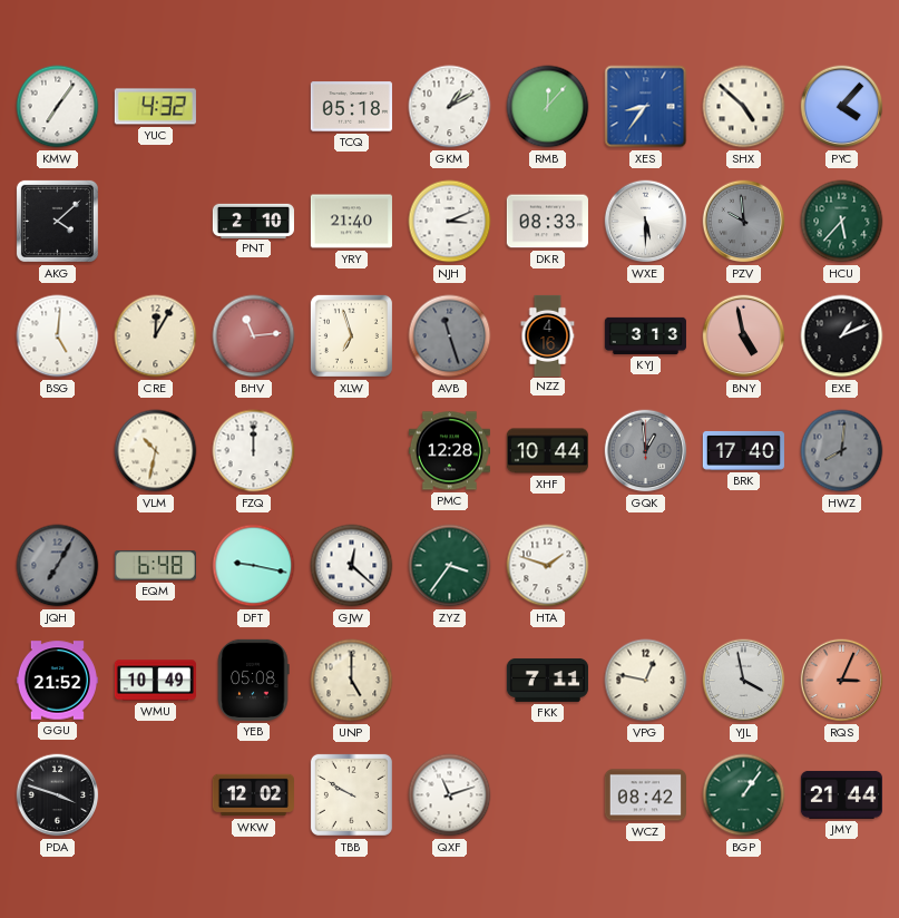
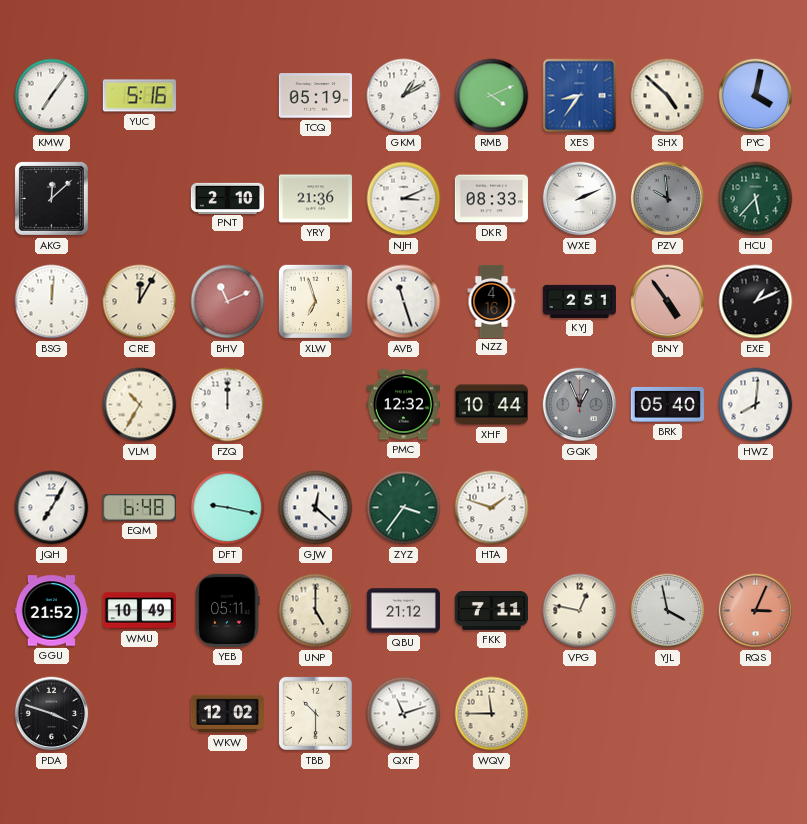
YUC: 4:32 -> 5:16
TCQ: 05:18 -> 05:19
RMB: 12:07 -> 4:11
PYC: 4:07 -> 4:02
AKG: 4:08 -> 12:08
YRY: 21:40 -> 21:36
WXE: 5:30 -> 2:11
BSG: 5:01 -> 12:01
BHV: 11:14 -> 11:11
AVB dial: grey -> white
KYJ: 3:13 -> 2:51
BNY: 4:58 -> 4:54
VLM: 10:32 -> 10:35
PMC: 12:28 -> 12:32
GQK: 12:59 -> 12:56
BRK: 17:40 -> 05:40
HWZ dial: grey -> white
JQH dial: grey -> white
YEB: 05:08 -> 05:11
QBU: none -> 21:12
TBB: 9:50 -> 10:30
WQV: none -> 11:45
WCZ: 08:42 -> none
BGP: 1:06 -> none
JMY: 21:44 -> none
